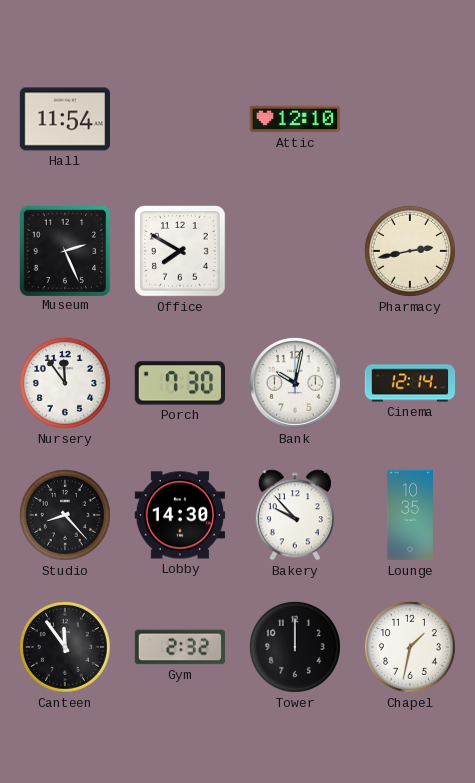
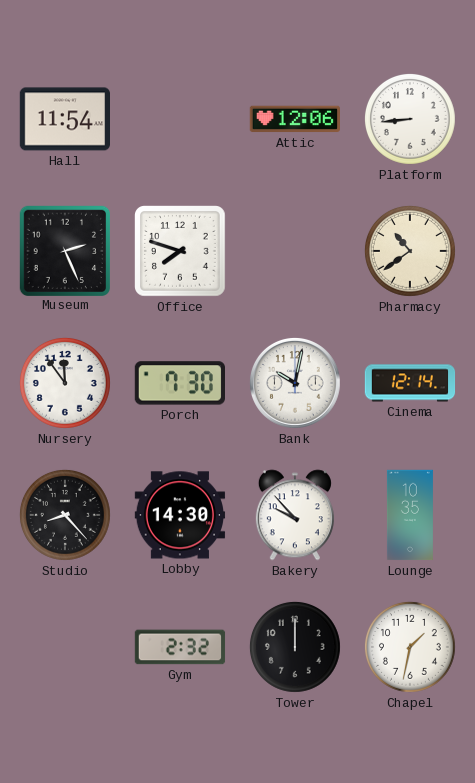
Attic: 12:10 -> 12:06
Platform: none -> 8:44
Office: 7:50 -> 7:48
Pharmacy: 2:43 -> 10:39
Canteen: 11:54 -> none
